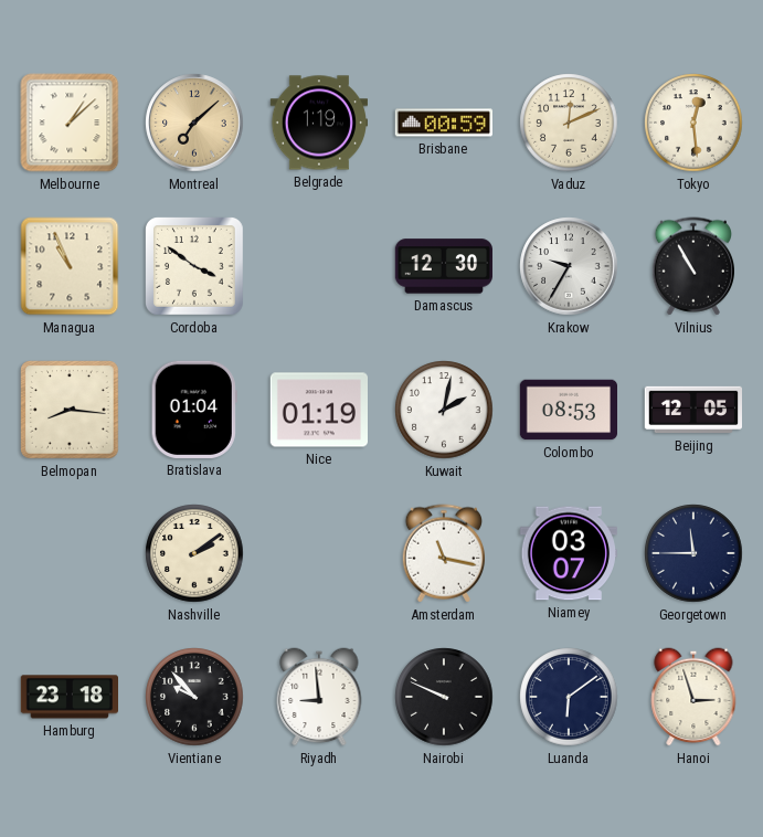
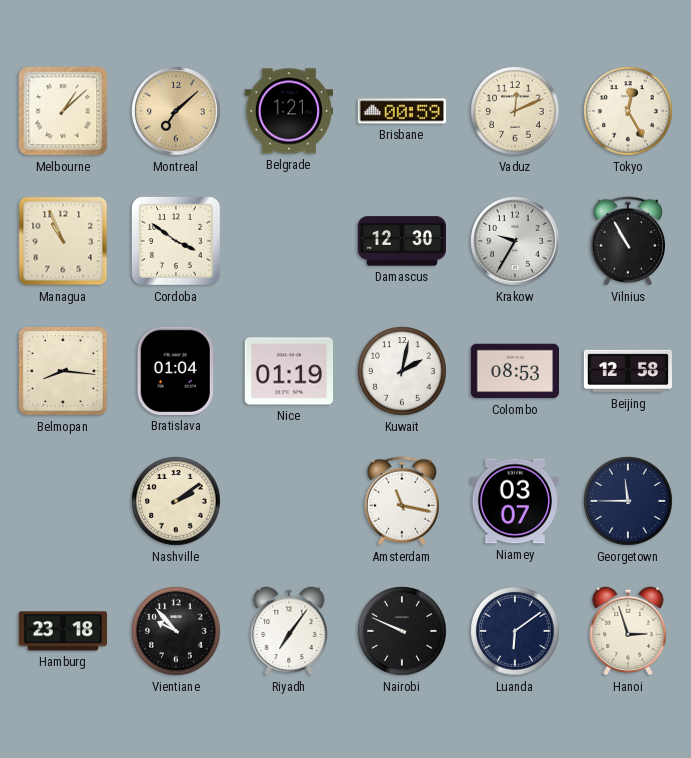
Belgrade: 1:19 -> 1:21
Tokyo: 12:29 -> 12:25
Beijing: 12:05 -> 12:58
Riyadh: 8:59 -> 7:06
